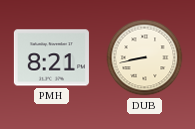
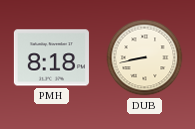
PMH: 8:21 -> 8:18
